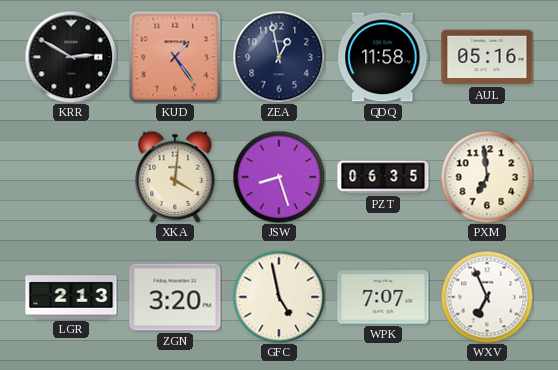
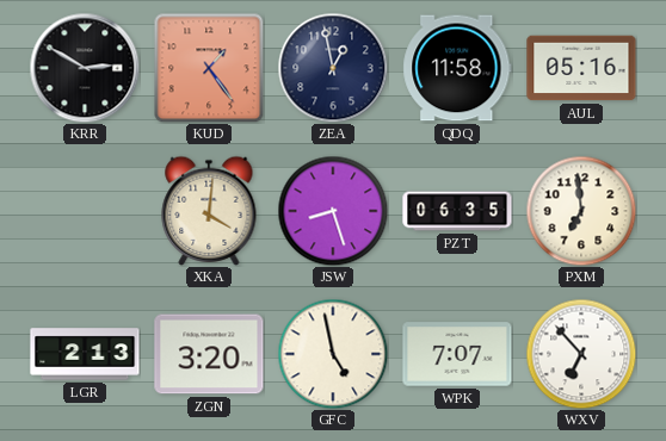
WXV: 6:56 -> 6:53
